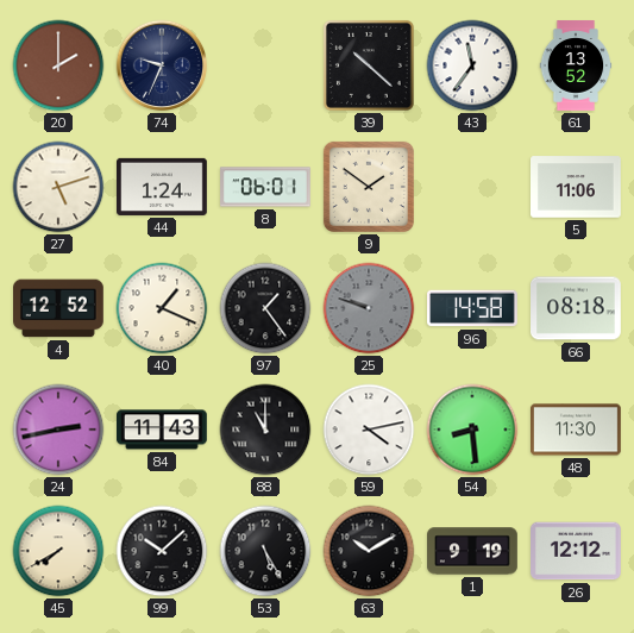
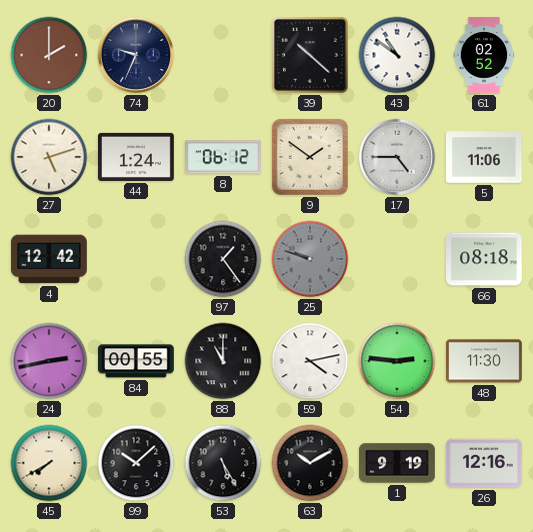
43: 11:36 -> 10:51
61: 13:52 -> 02:52
8: 06:01 -> 06:12
17: none -> 4:45
4: 12:52 -> 12:42
40: 1:19 -> none
96: 14:58 -> none
84: 11:43 -> 00:55
54: 8:29 -> 2:46
26: 12:12 -> 12:16
